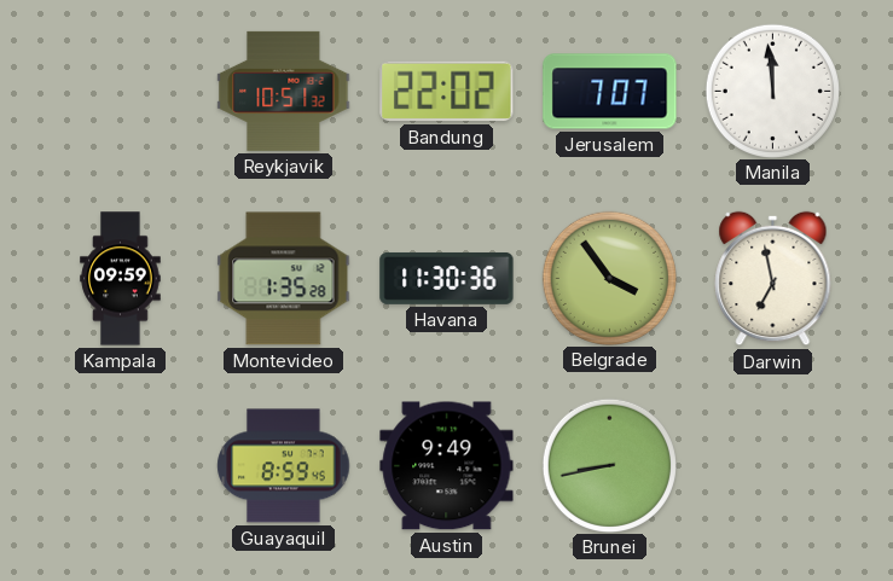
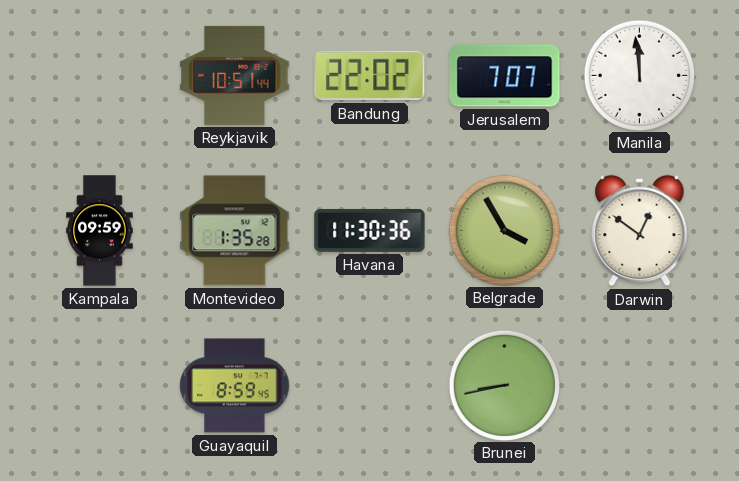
Reykjavik: 10:51:32 -> 10:51:44
Belgrade: 3:54 -> 3:55
Darwin: 6:58 -> 12:51
Austin: 9:49 -> none
